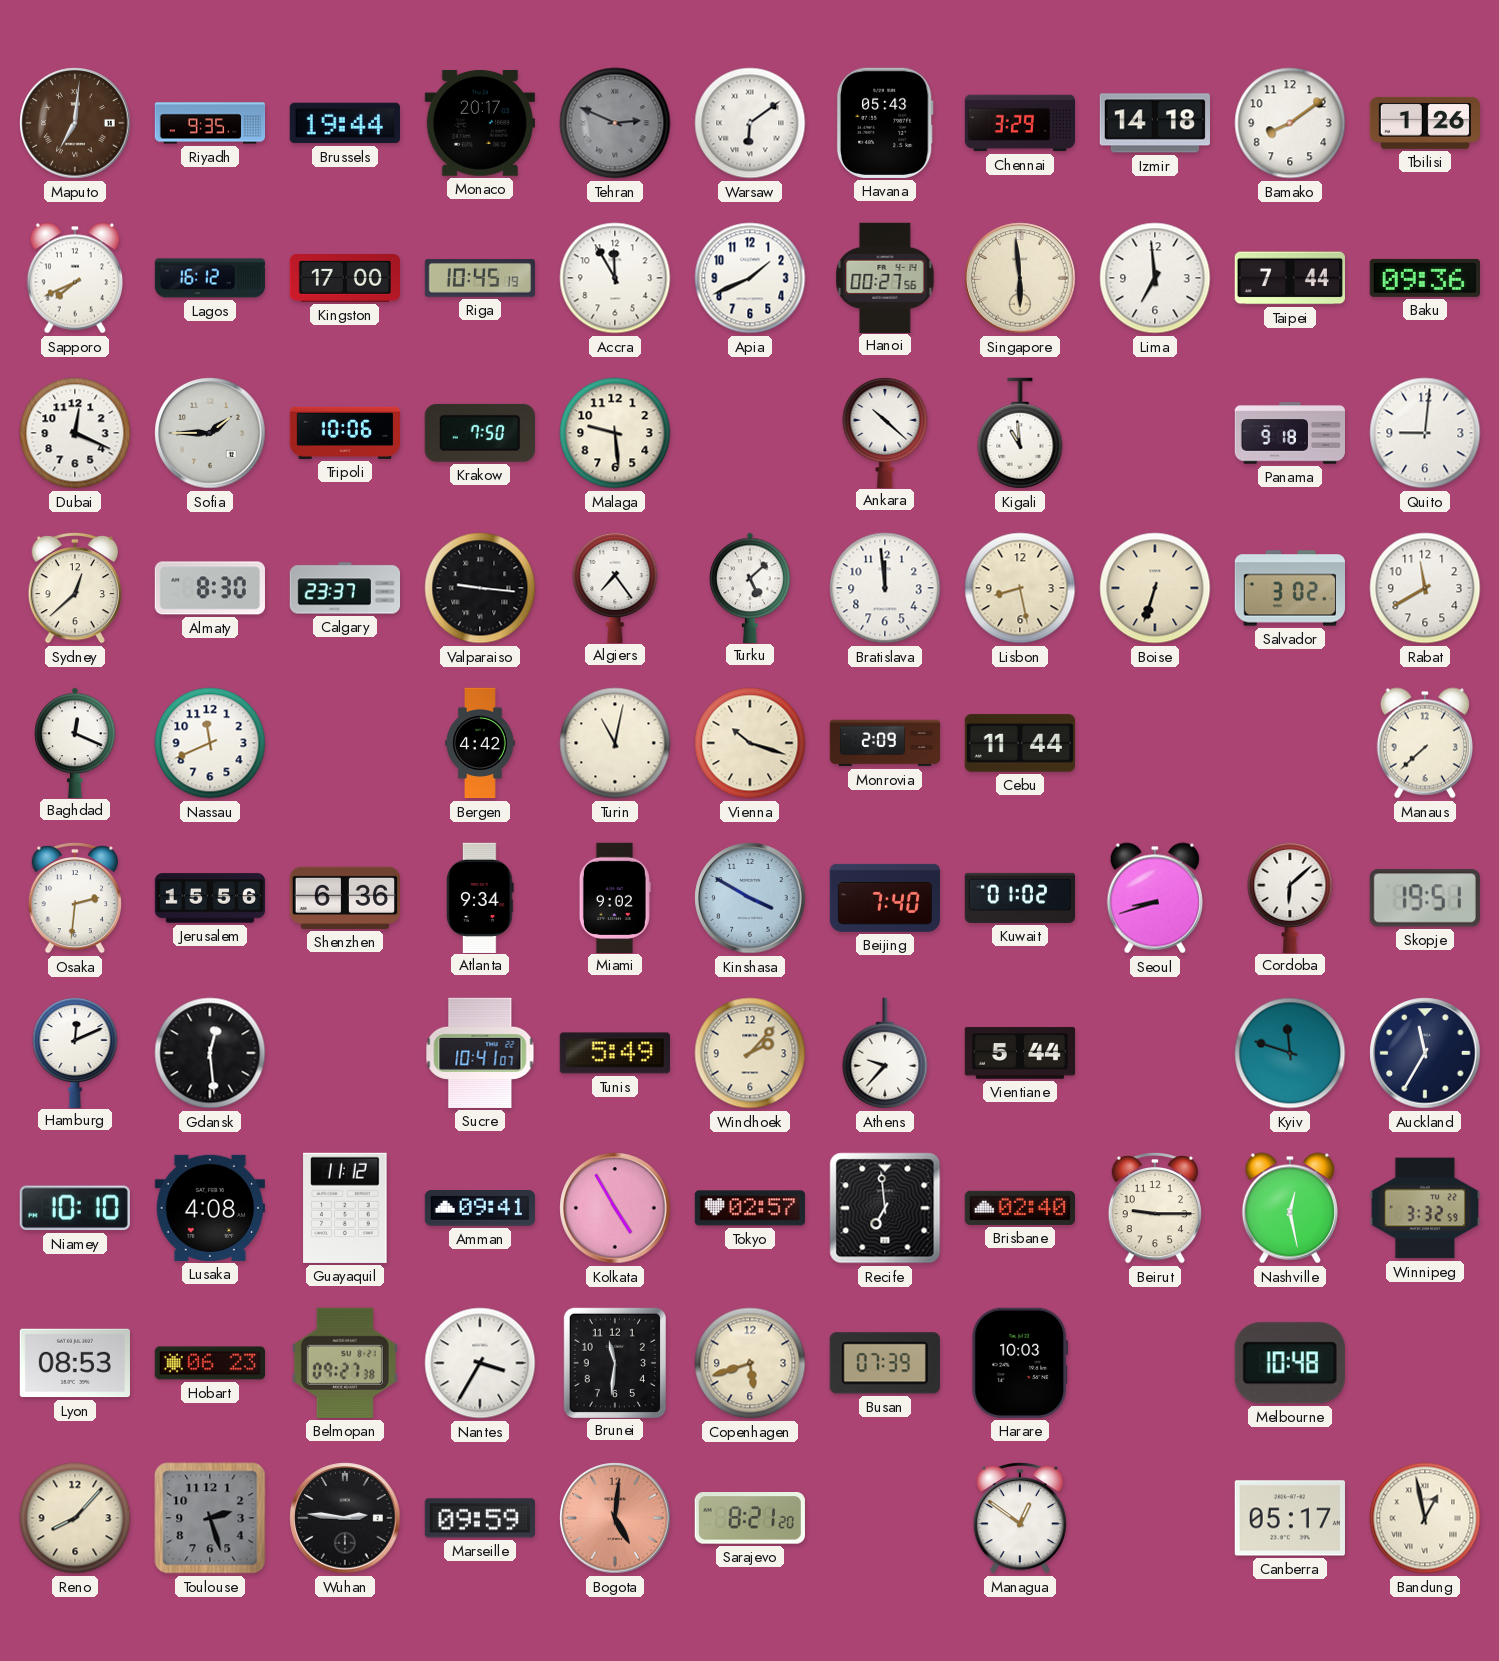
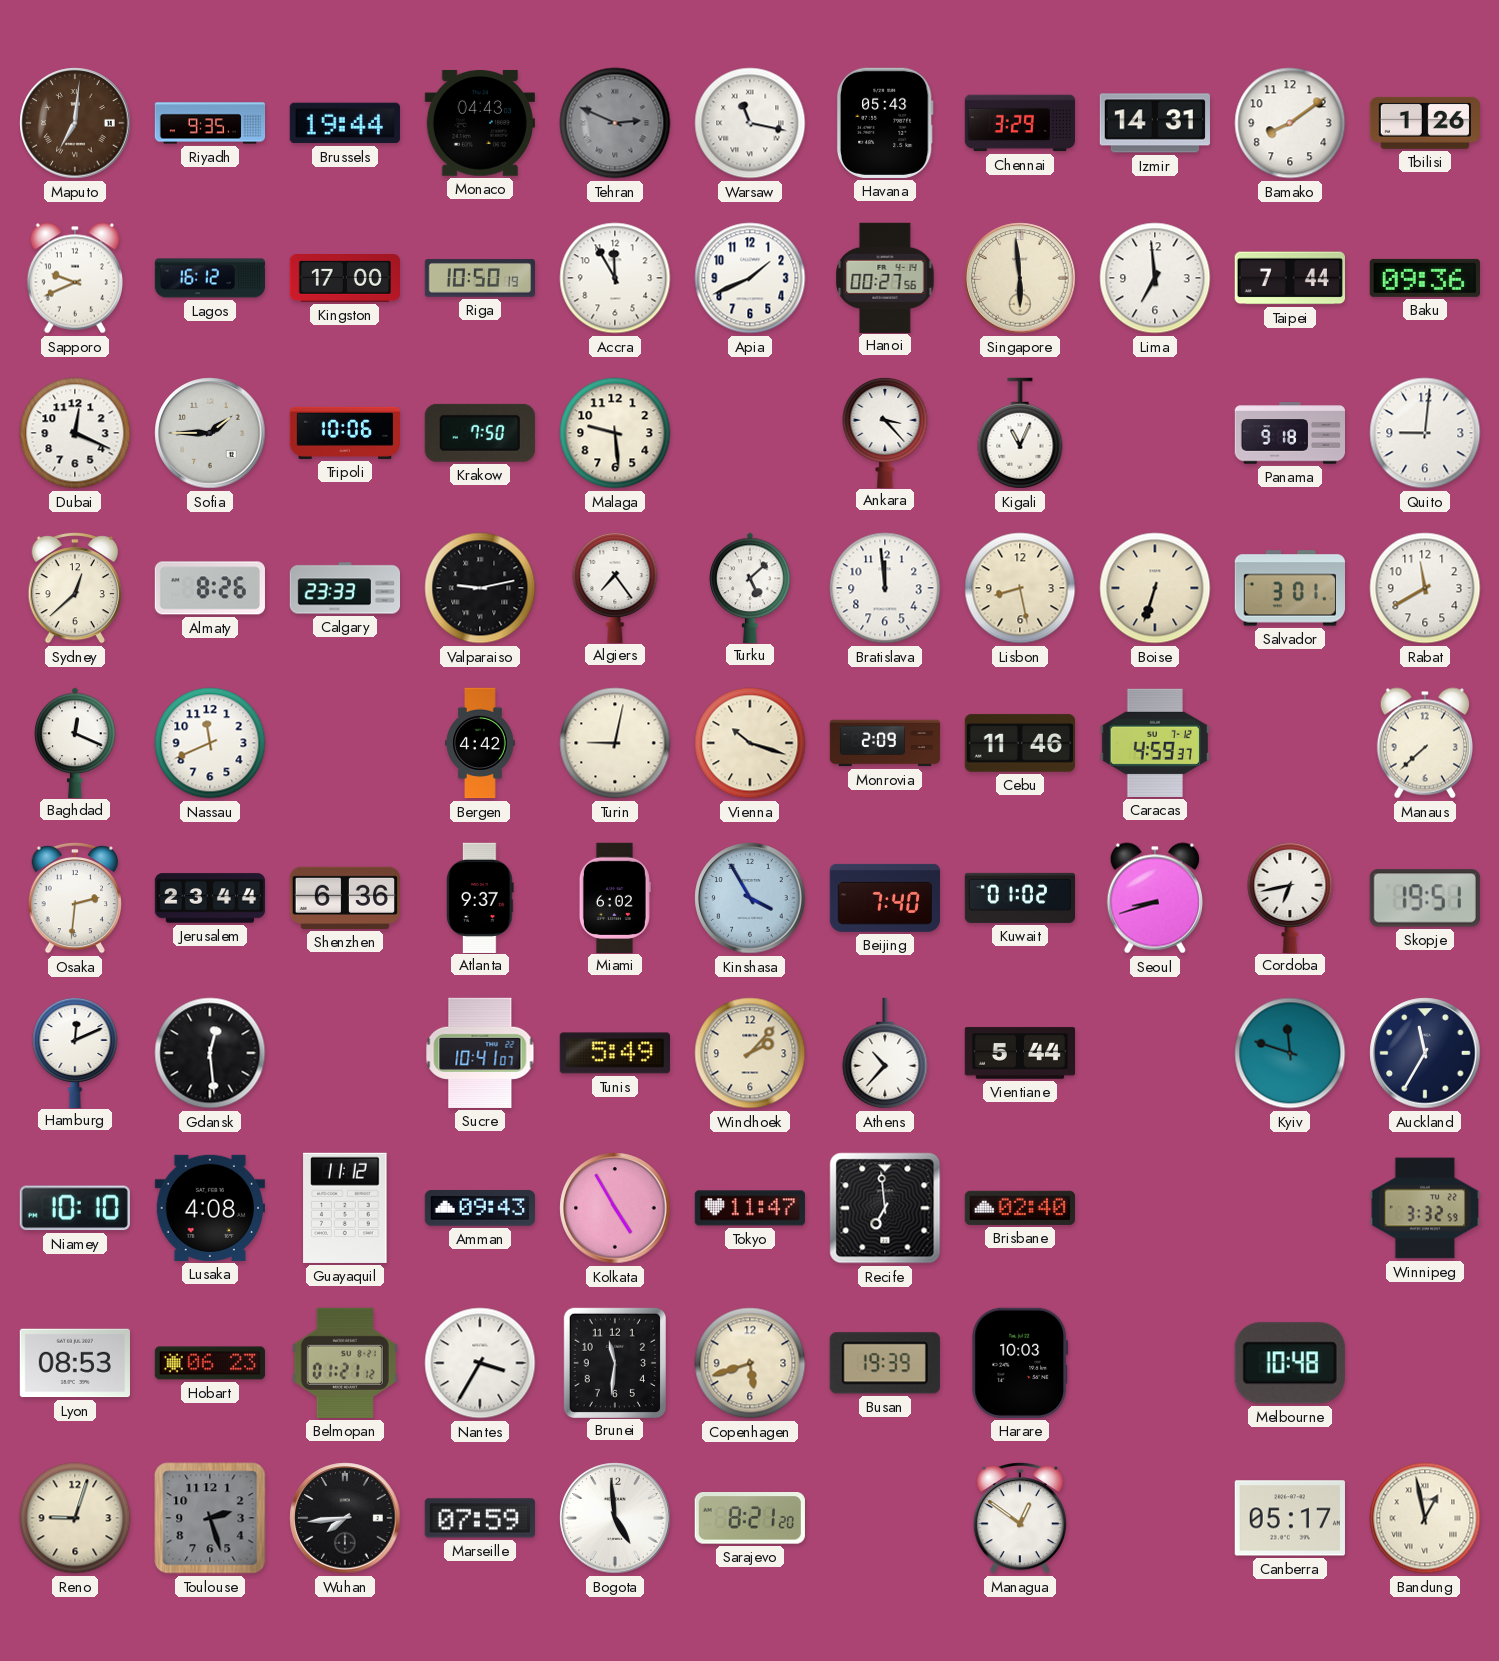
Monaco: 20:17 -> 04:43
Warsaw: 6:09 -> 11:17
Izmir: 14:18 -> 14:31
Sapporo: 7:41 -> 9:41
Riga: 10:45 -> 10:50
Ankara: 10:22 -> 3:23
Kigali: 10:59 -> 11:04
Almaty: 8:30 -> 8:26
Calgary: 23:37 -> 23:33
Valparaiso: 9:16 -> 9:13
Salvador: 3:02 -> 3:01
Turin: 11:02 -> 9:02
Cebu: 11:44 -> 11:46
Caracas: none -> 4:59
Jerusalem: 15:56 -> 23:44
Atlanta: 9:34 -> 9:37
Miami: 9:02 -> 6:02
Kinshasa: 3:50 -> 3:55
Cordoba: 6:08 -> 6:43
Athens: 9:37 -> 10:37
Amman: 09:41 -> 09:43
Tokyo: 02:57 -> 11:47
Beirut: 9:15 -> none
Nashville: 12:28 -> none
Belmopan: 09:27 -> 01:21
Busan: 07:39 -> 19:39
Reno: 8:07 -> 9:03
Wuhan: 2:46 -> 7:44
Marseille: 09:59 -> 07:59
Bogota: 5:01 -> 4:59
Bogota dial: salmon -> white
